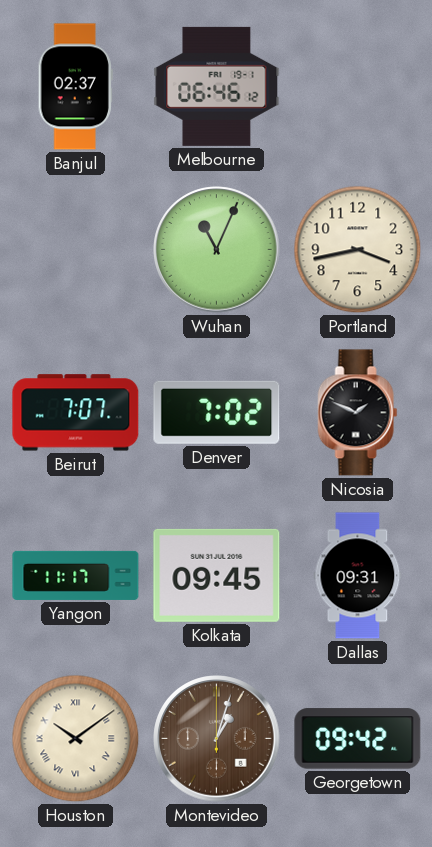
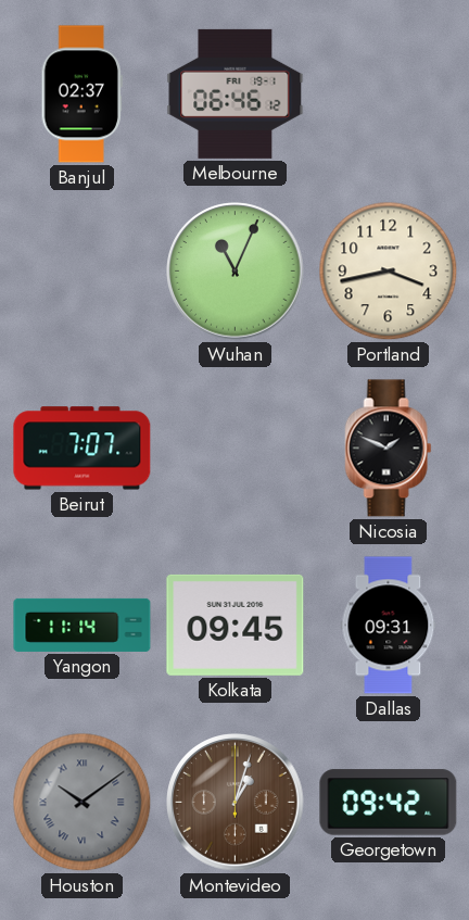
Denver: 7:02 -> none
Yangon: 11:17 -> 11:14
Houston dial: cream -> grey
